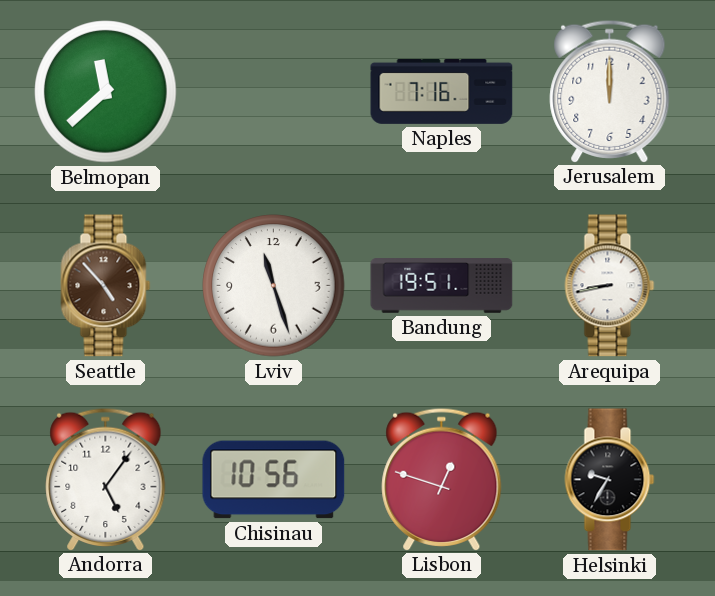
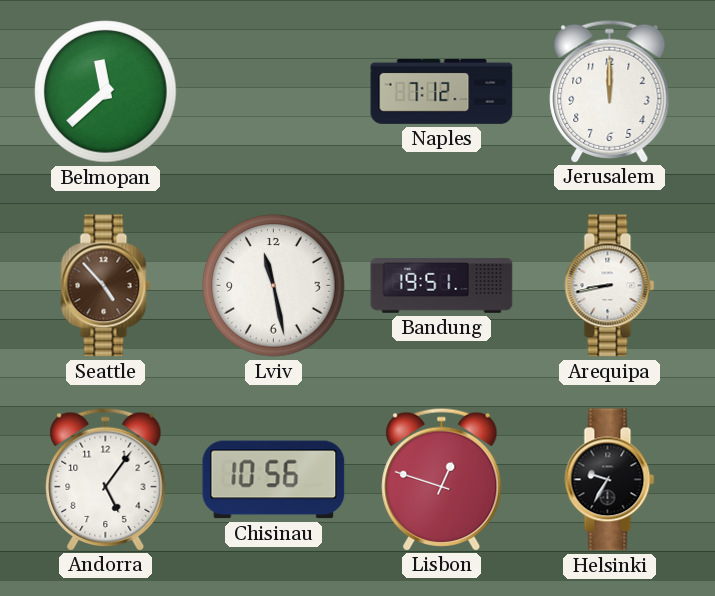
Naples: 7:16 -> 7:12
Lviv: 11:27 -> 11:28
